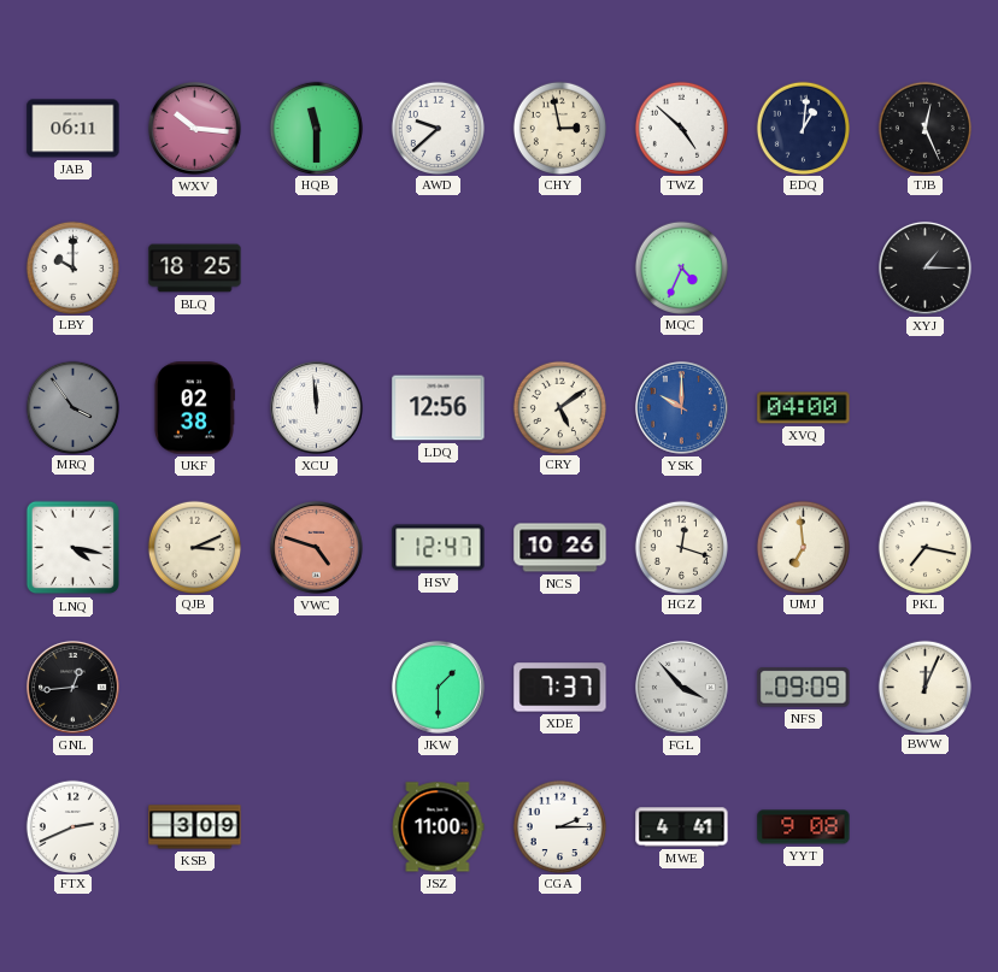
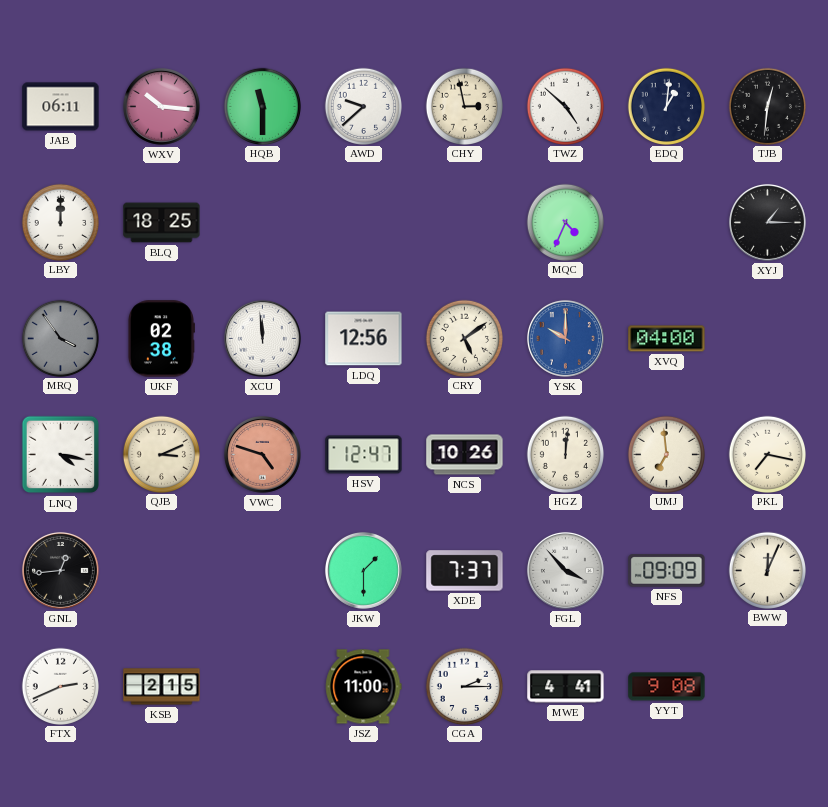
TJB: 12:26 -> 12:31
LBY: 10:00 -> 12:00
HGZ: 12:18 -> 12:01
KSB: 3:09 -> 2:15
